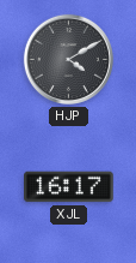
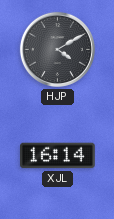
XJL: 16:17 -> 16:14
